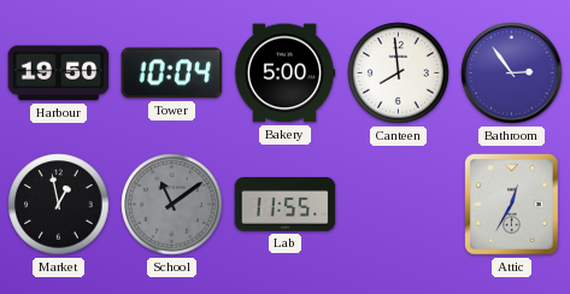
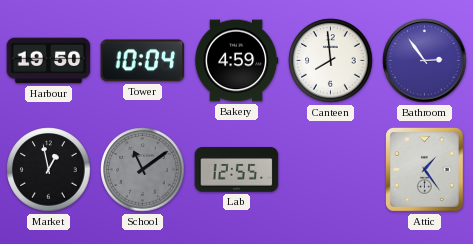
Bakery: 5:00 -> 4:59
Lab: 11:55 -> 12:55
Attic: 12:35 -> 1:24
